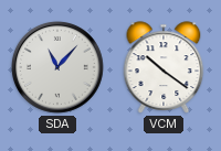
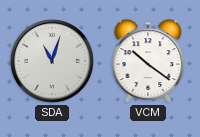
SDA: 11:07 -> 11:03
